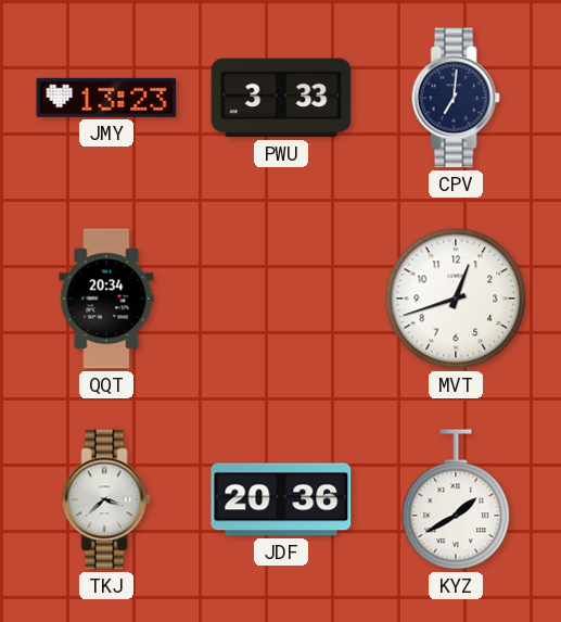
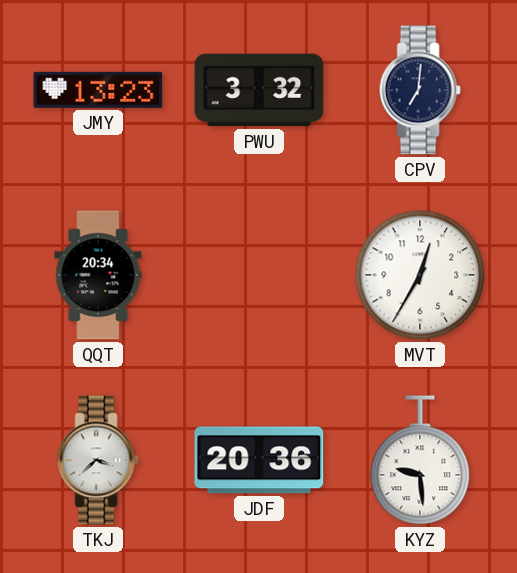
PWU: 3:33 -> 3:32
MVT: 12:42 -> 12:35
KYZ: 1:40 -> 9:29
